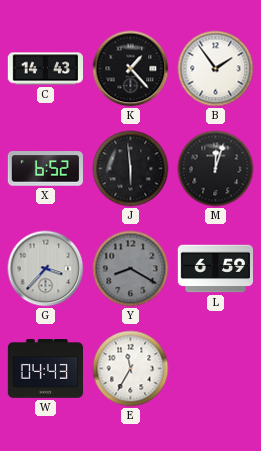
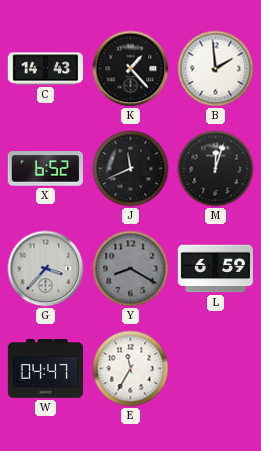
B: 1:54 -> 1:59
J: 5:59 -> 11:41
W: 04:43 -> 04:47
